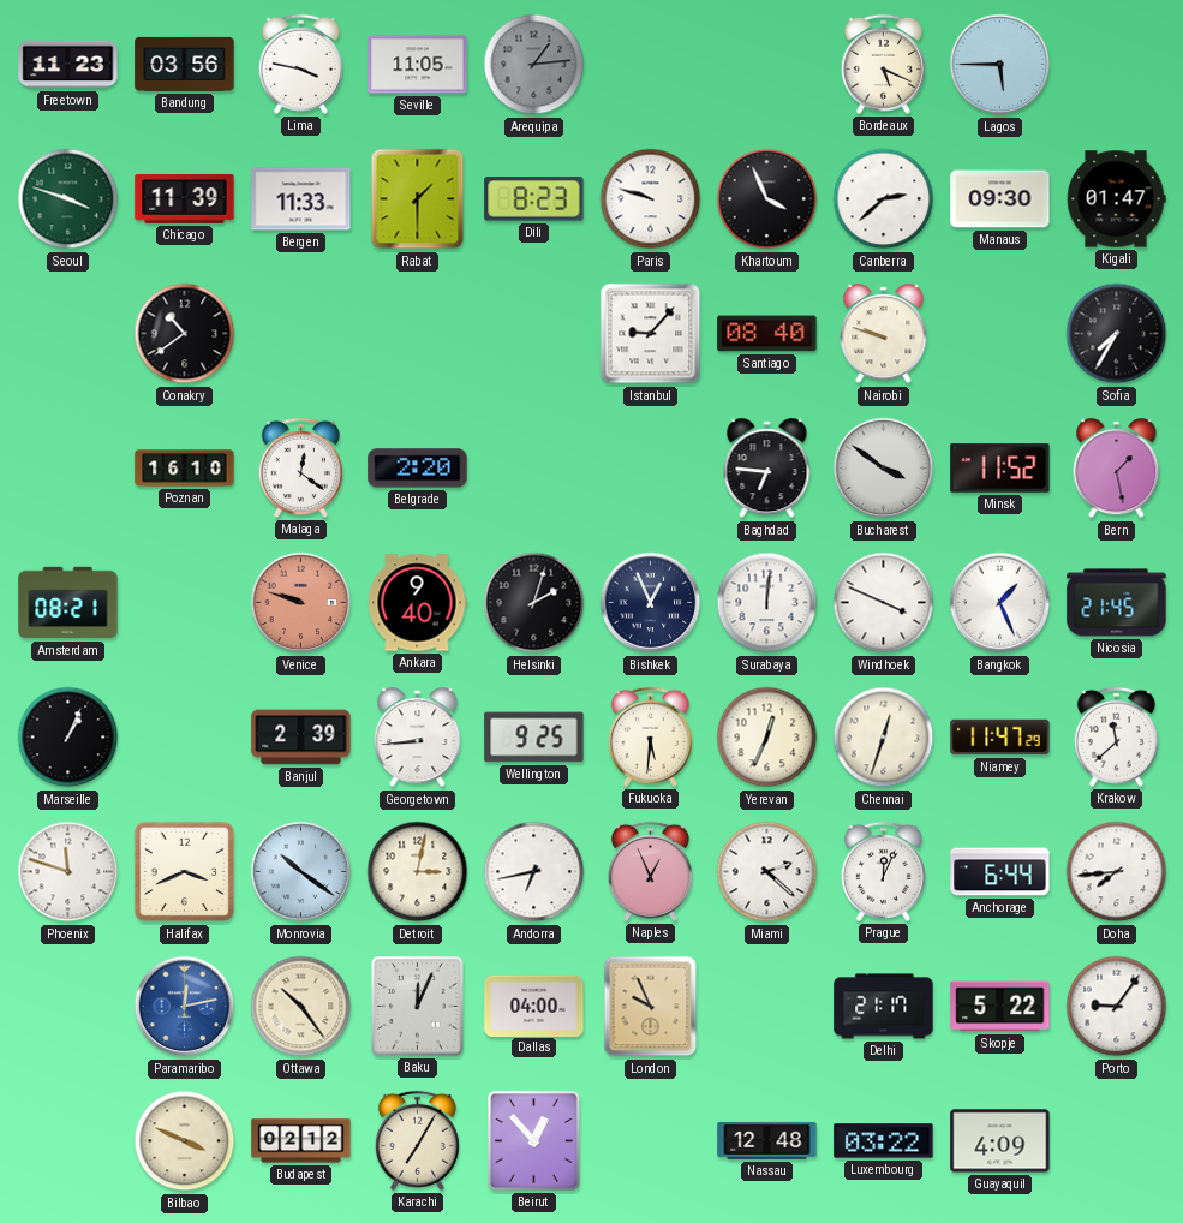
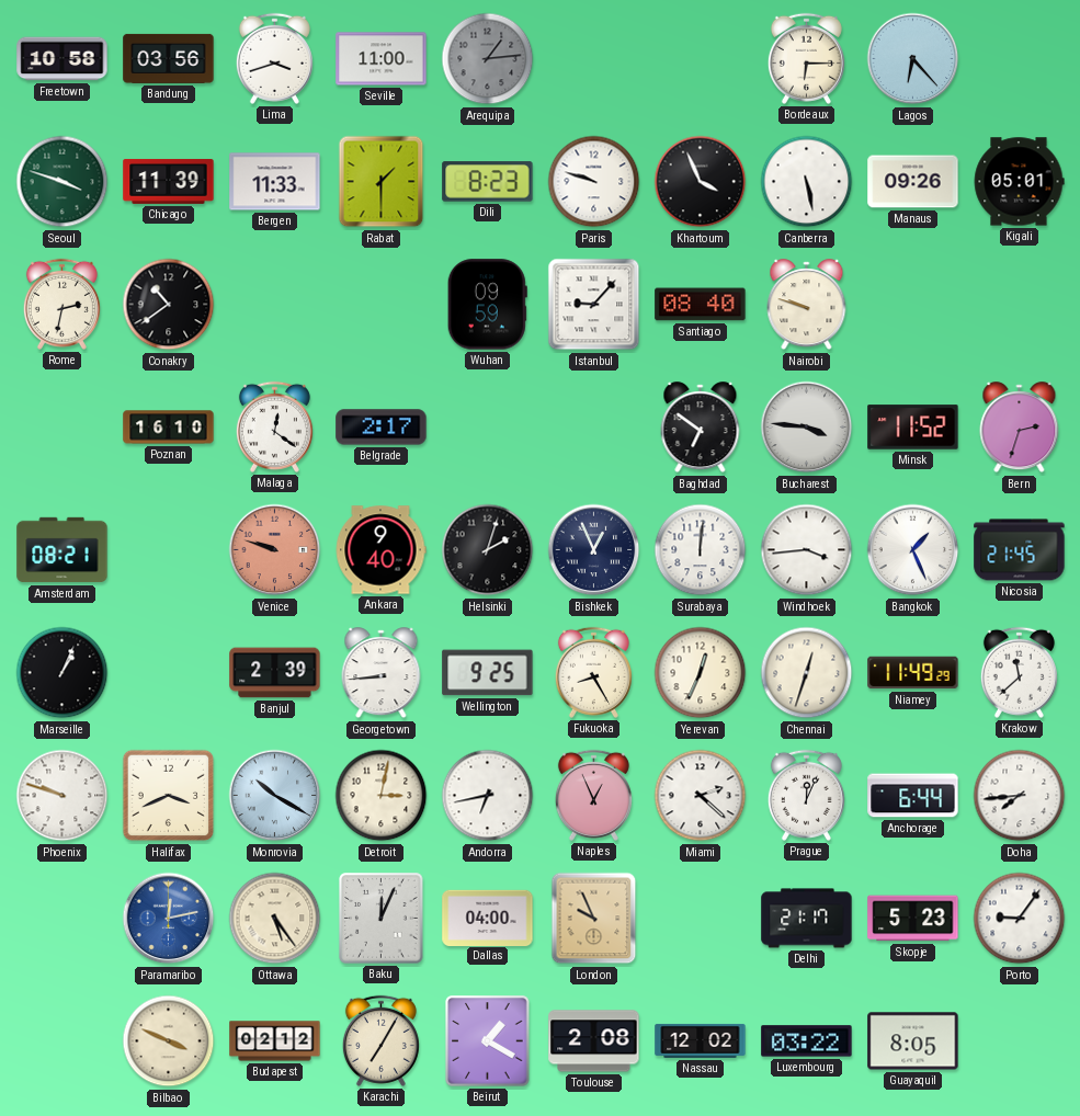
Freetown: 11:23 -> 10:58
Lima: 3:47 -> 3:42
Seville: 11:05 -> 11:00
Bordeaux: 5:19 -> 6:15
Lagos: 5:45 -> 6:23
Canberra: 2:38 -> 5:28
Manaus: 09:30 -> 09:26
Kigali: 01:47 -> 05:01
Rome: none -> 2:32
Wuhan: none -> 09:59
Sofia: 7:35 -> none
Belgrade: 2:20 -> 2:17
Baghdad: 6:46 -> 6:51
Bucharest: 3:51 -> 3:46
Bern: 1:28 -> 2:33
Windhoek: 3:49 -> 3:44
Fukuoka: 5:31 -> 8:25
Niamey: 11:47 -> 11:49
Phoenix: 11:48 -> 9:48
Monrovia: 10:21 -> 10:20
Ottawa: 10:24 -> 5:24
Skopje: 5:22 -> 5:23
Beirut: 12:53 -> 1:20
Toulouse: none -> 2:08
Nassau: 12:48 -> 12:02
Guayaquil: 4:09 -> 8:05
